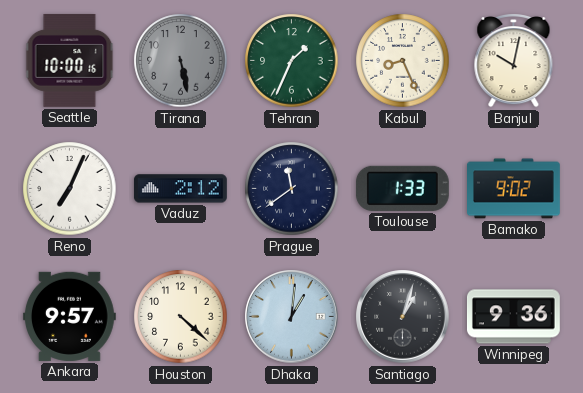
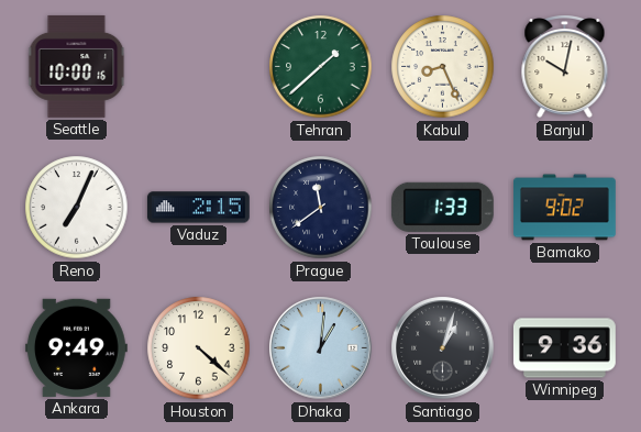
Tirana: 5:28 -> none
Tehran: 1:34 -> 1:38
Vaduz: 2:12 -> 2:15
Ankara: 9:57 -> 9:49
